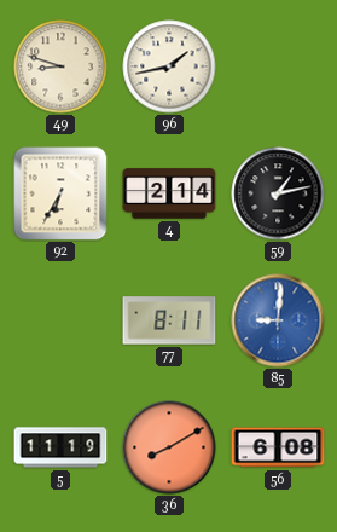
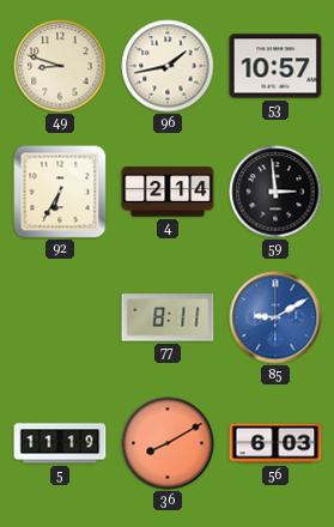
53: none -> 10:57
59: 1:13 -> 2:59
85: 9:01 -> 9:10
56: 6:08 -> 6:03
